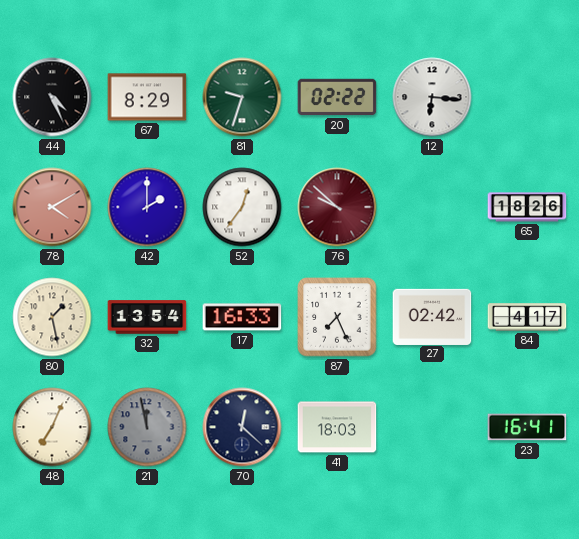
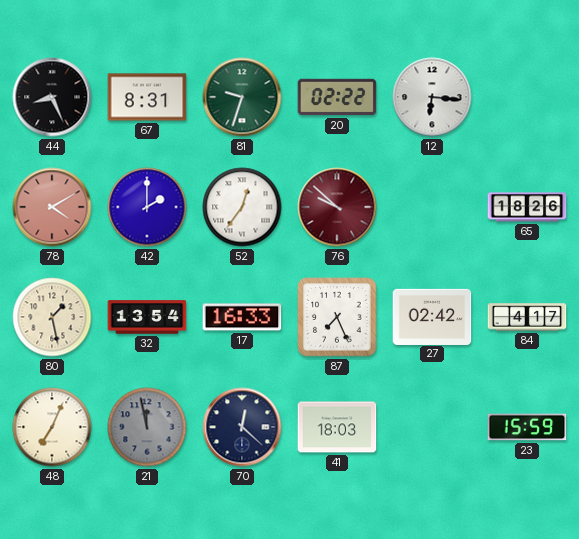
44: 4:26 -> 8:26
67: 8:29 -> 8:31
23: 16:41 -> 15:59
